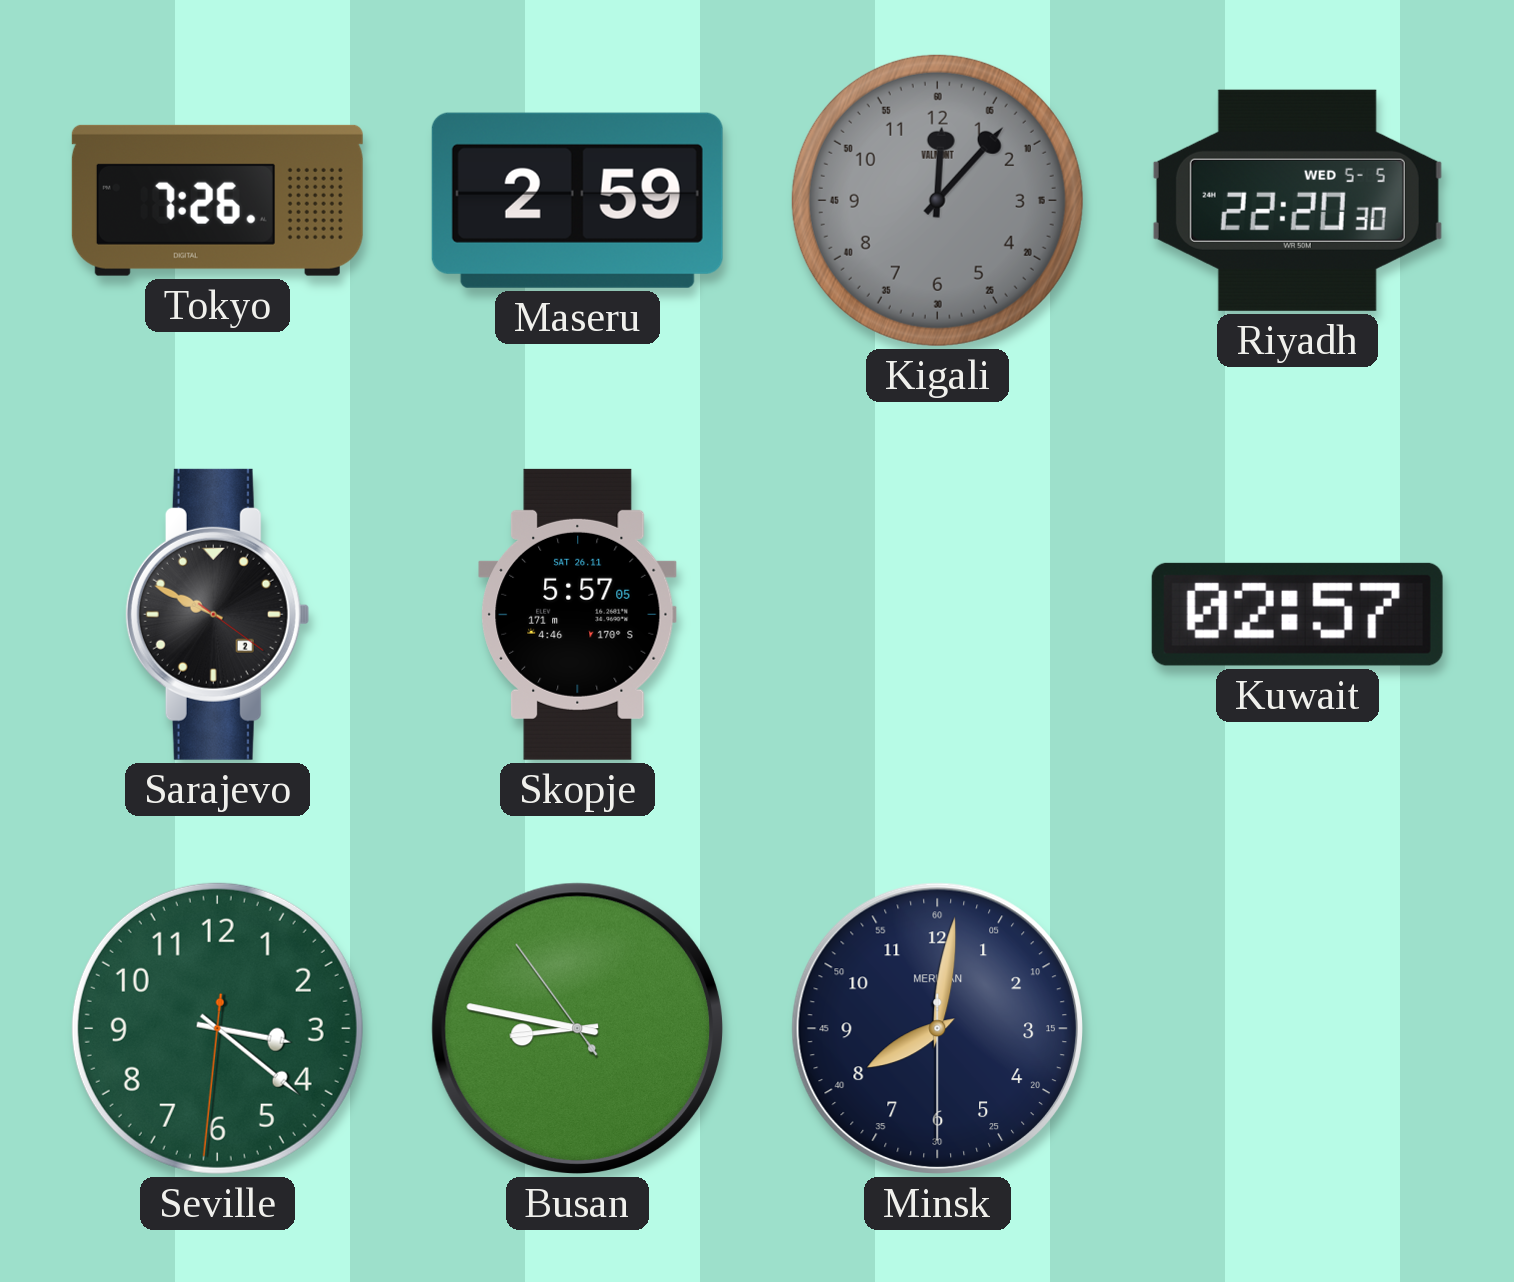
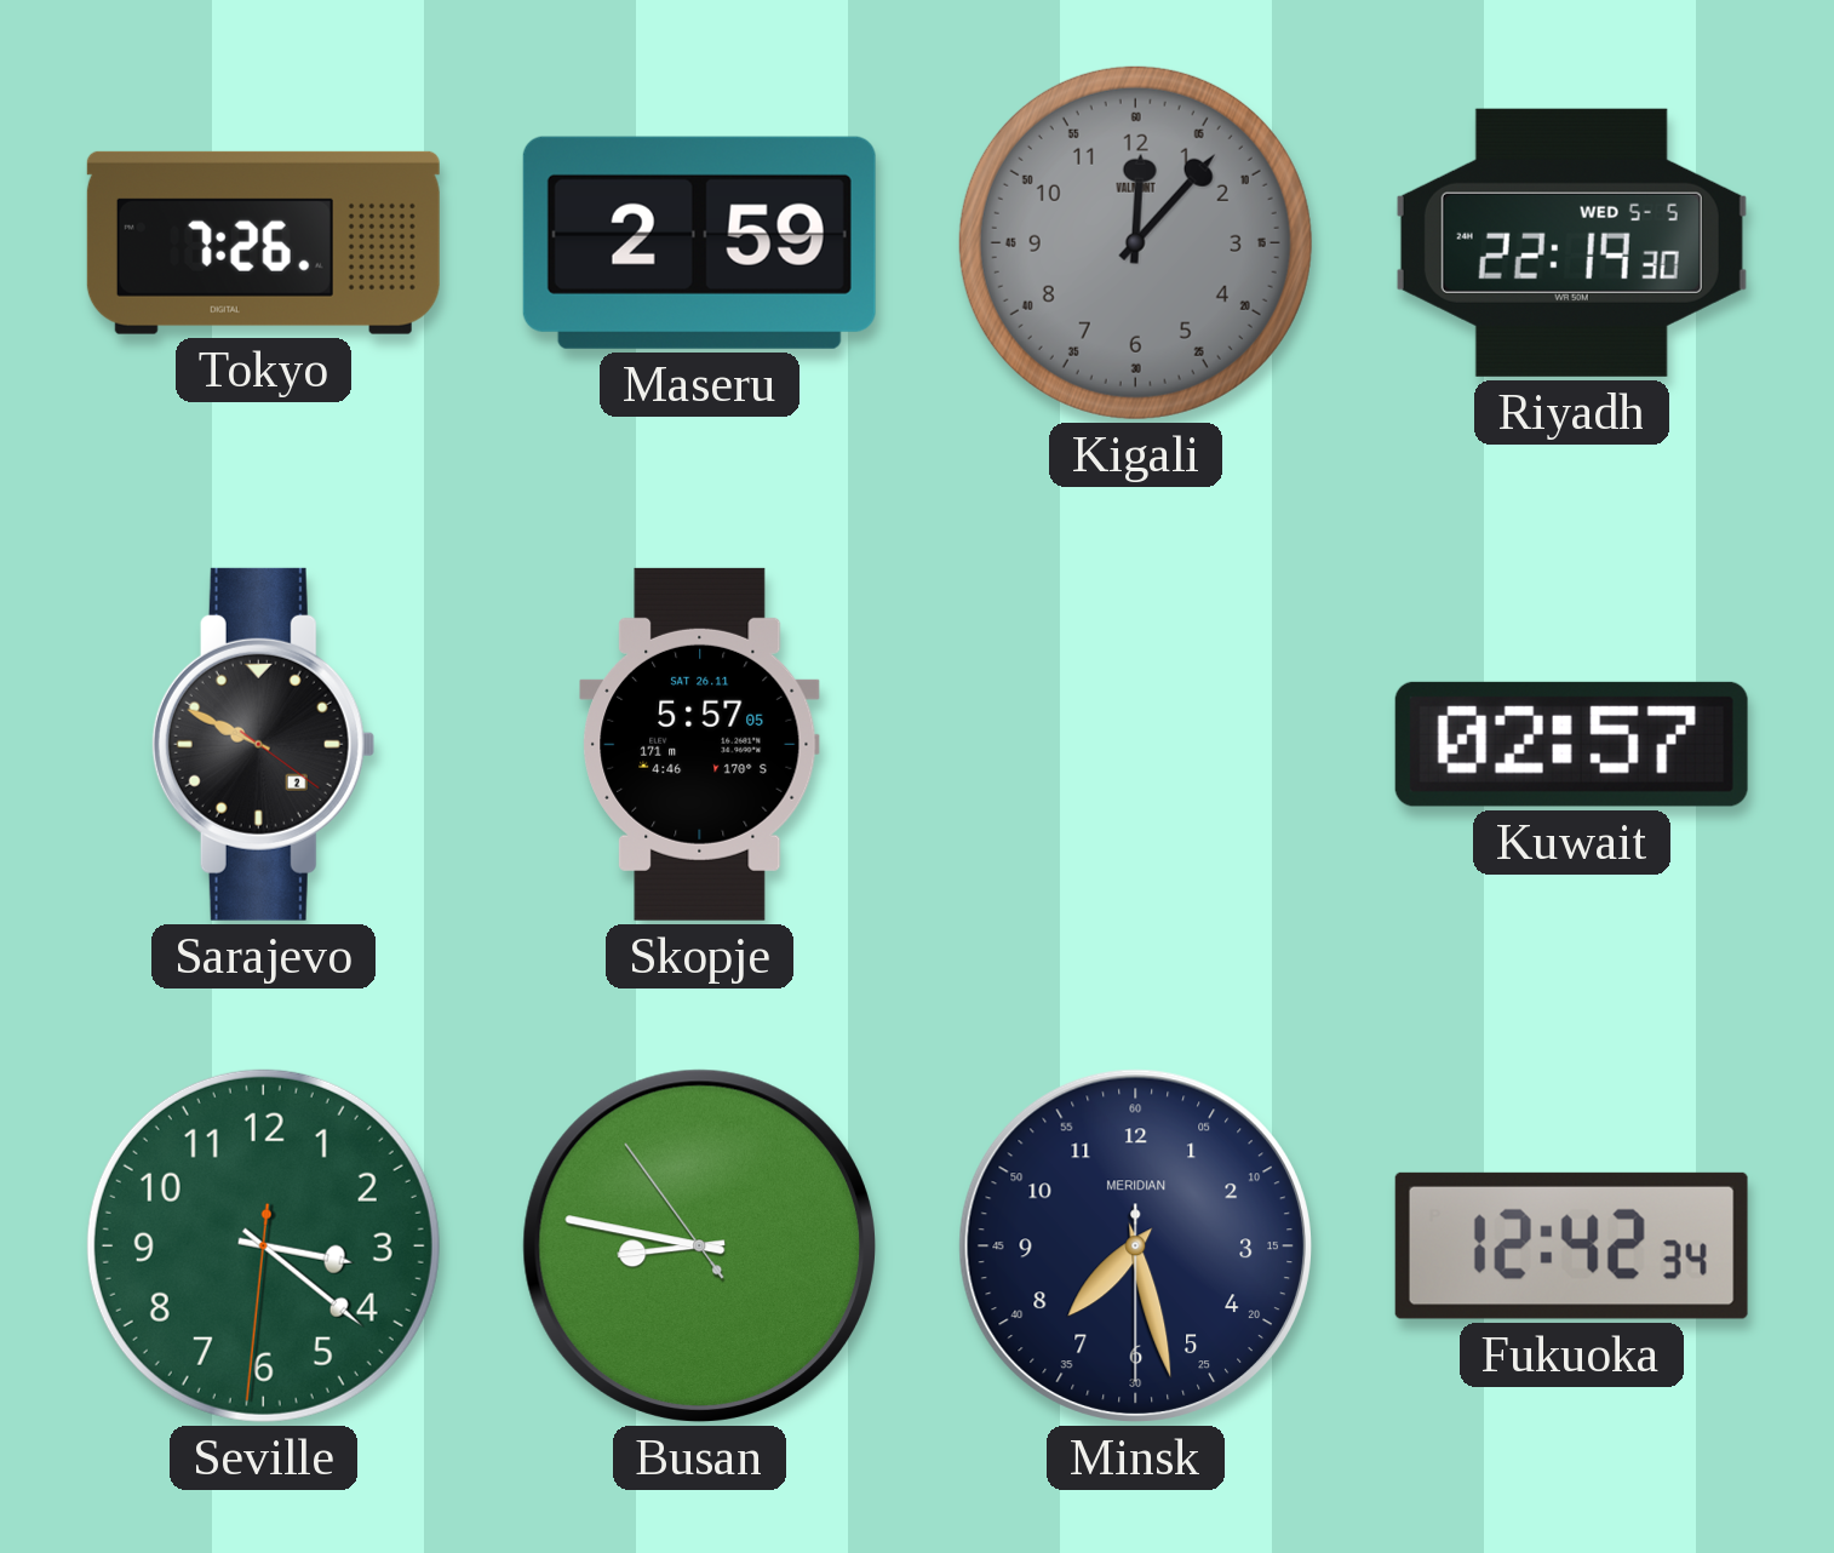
Riyadh: 22:20 -> 22:19
Minsk: 8:01 -> 7:27
Fukuoka: none -> 12:42
